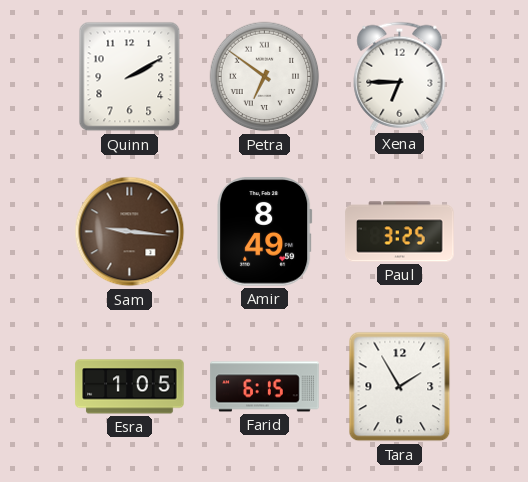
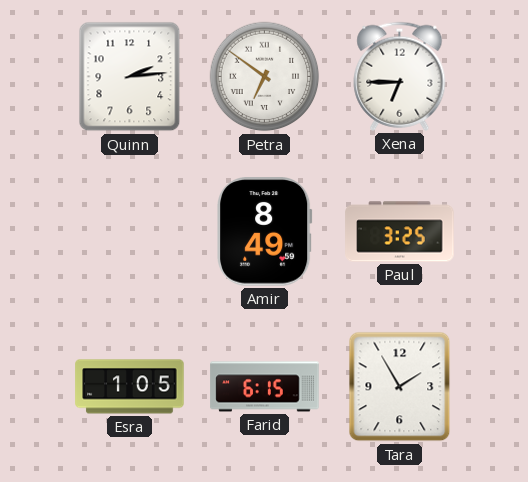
Quinn: 2:10 -> 2:14
Sam: 9:16 -> none
